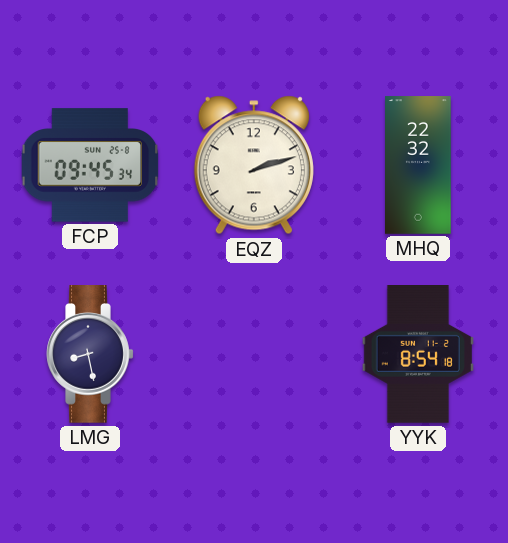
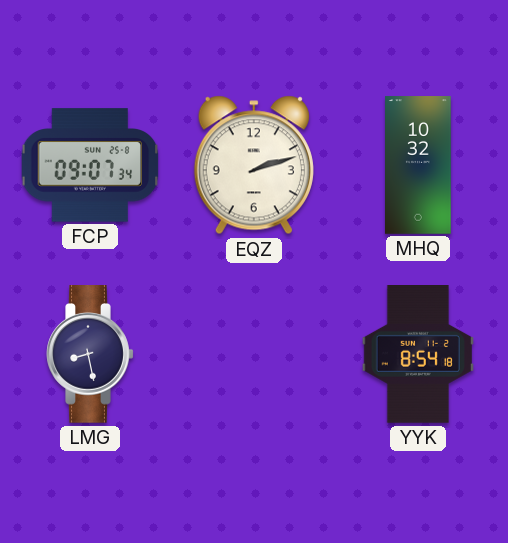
FCP: 09:45 -> 09:07
MHQ: 22:32 -> 10:32
